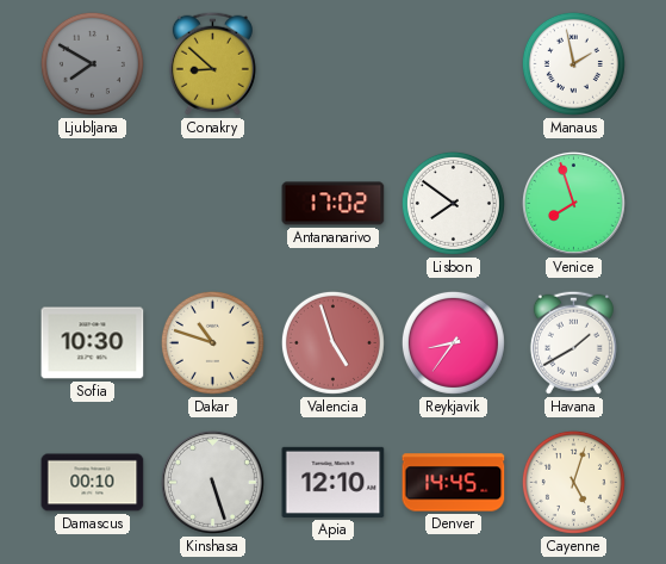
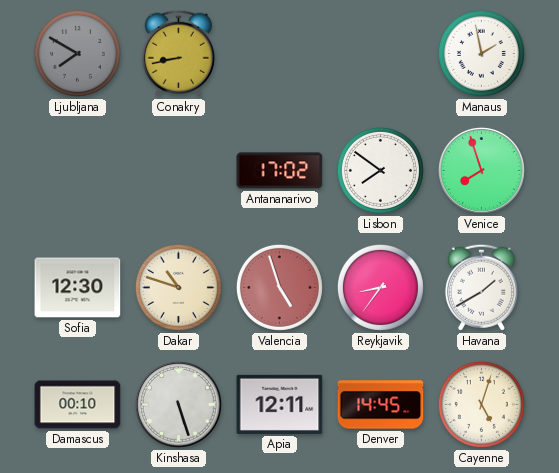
Conakry: 8:52 -> 8:43
Sofia: 10:30 -> 12:30
Apia: 12:10 -> 12:11
